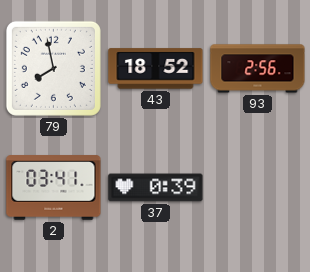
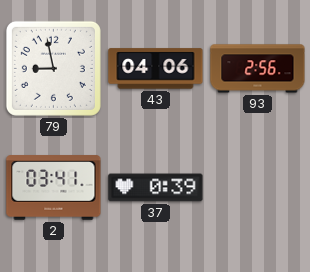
79: 7:58 -> 8:58
43: 18:52 -> 04:06
